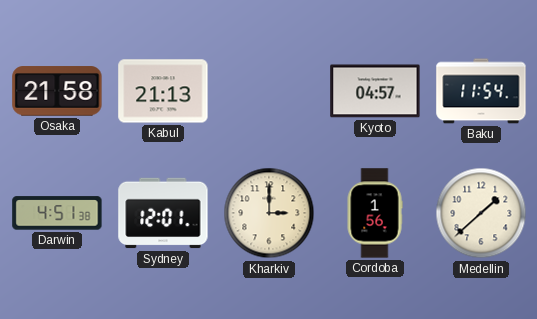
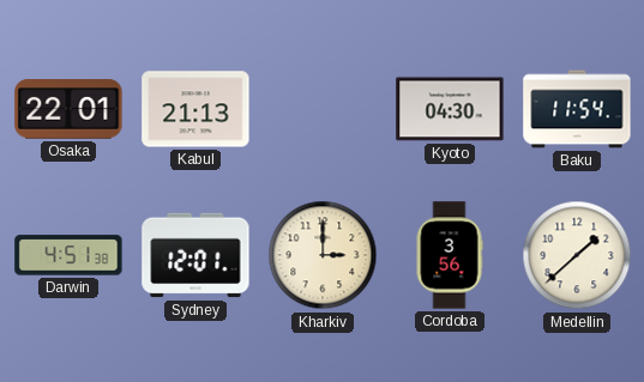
Osaka: 21:58 -> 22:01
Kyoto: 04:57 -> 04:30
Cordoba: 1:56 -> 3:56
